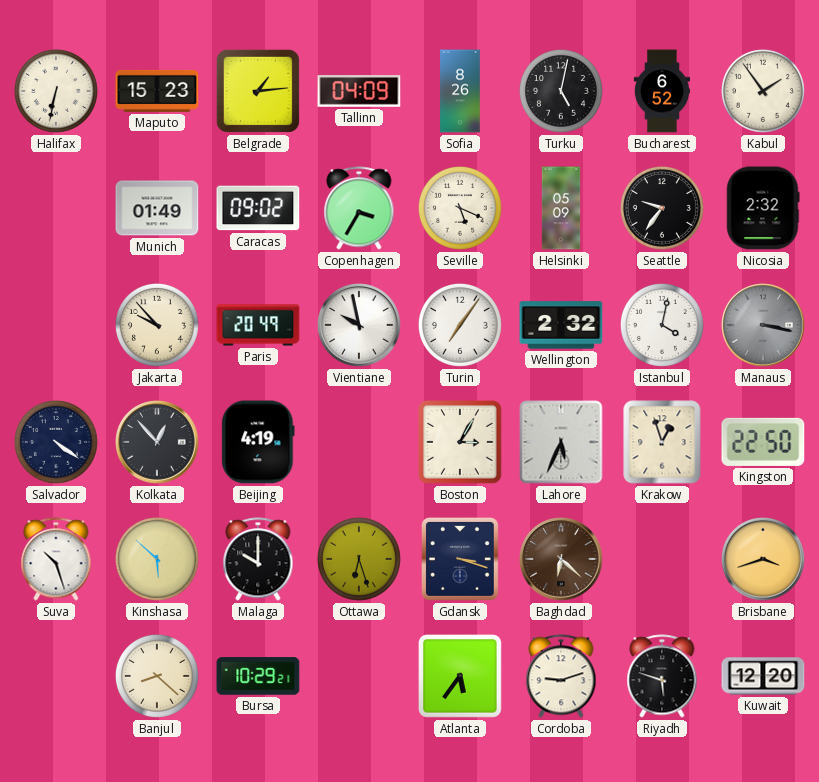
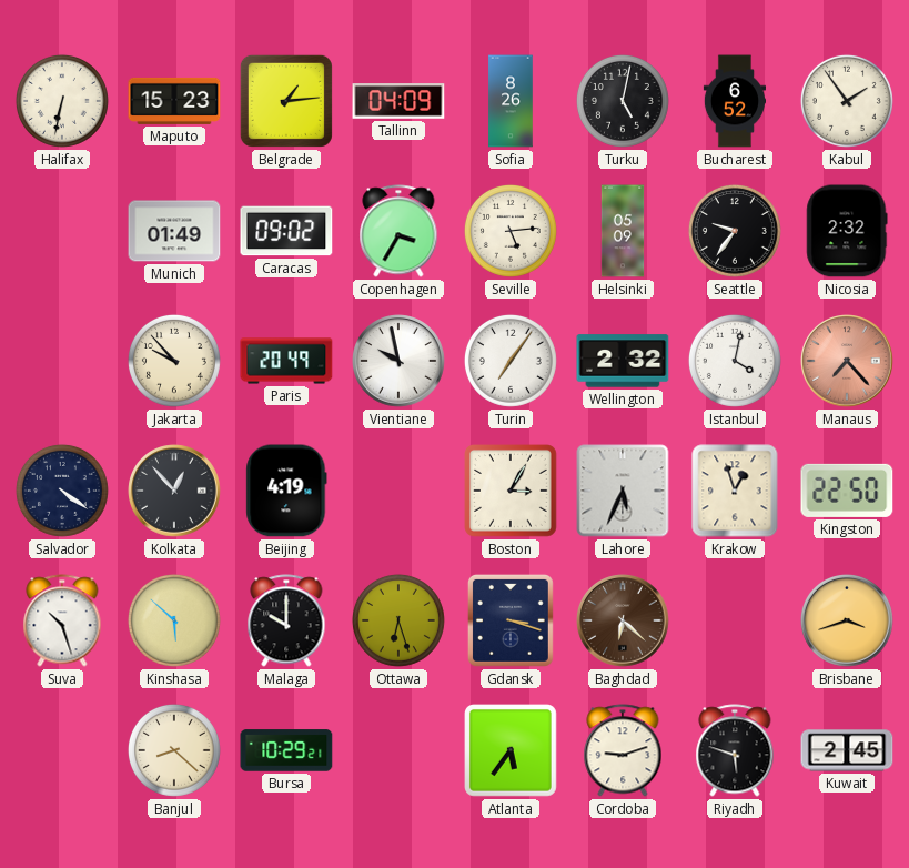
Seville: 5:19 -> 5:14
Manaus: 3:17 -> 7:23
Manaus dial: grey -> salmon
Kuwait: 12:20 -> 2:45
